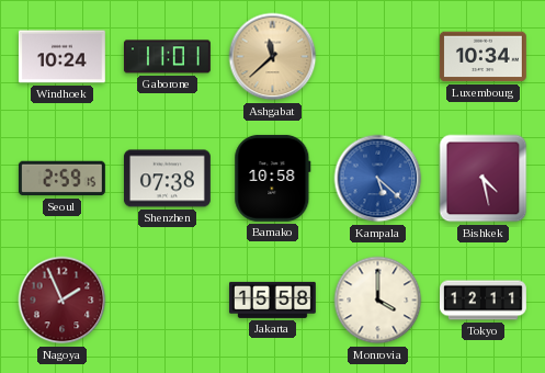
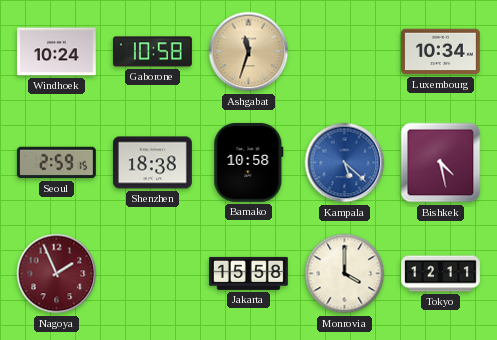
Gaborone: 11:01 -> 10:58
Ashgabat: 11:38 -> 11:33
Shenzhen: 07:38 -> 18:38
